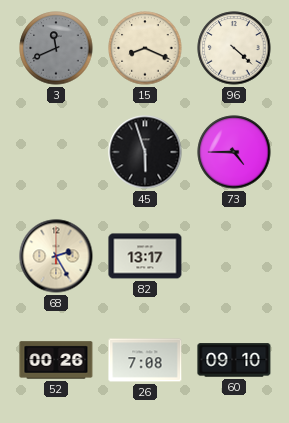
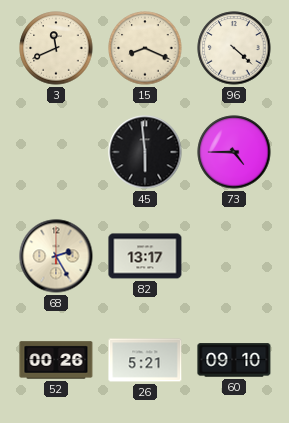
3 dial: grey -> cream
45: 5:57 -> 5:59
26: 7:08 -> 5:21
